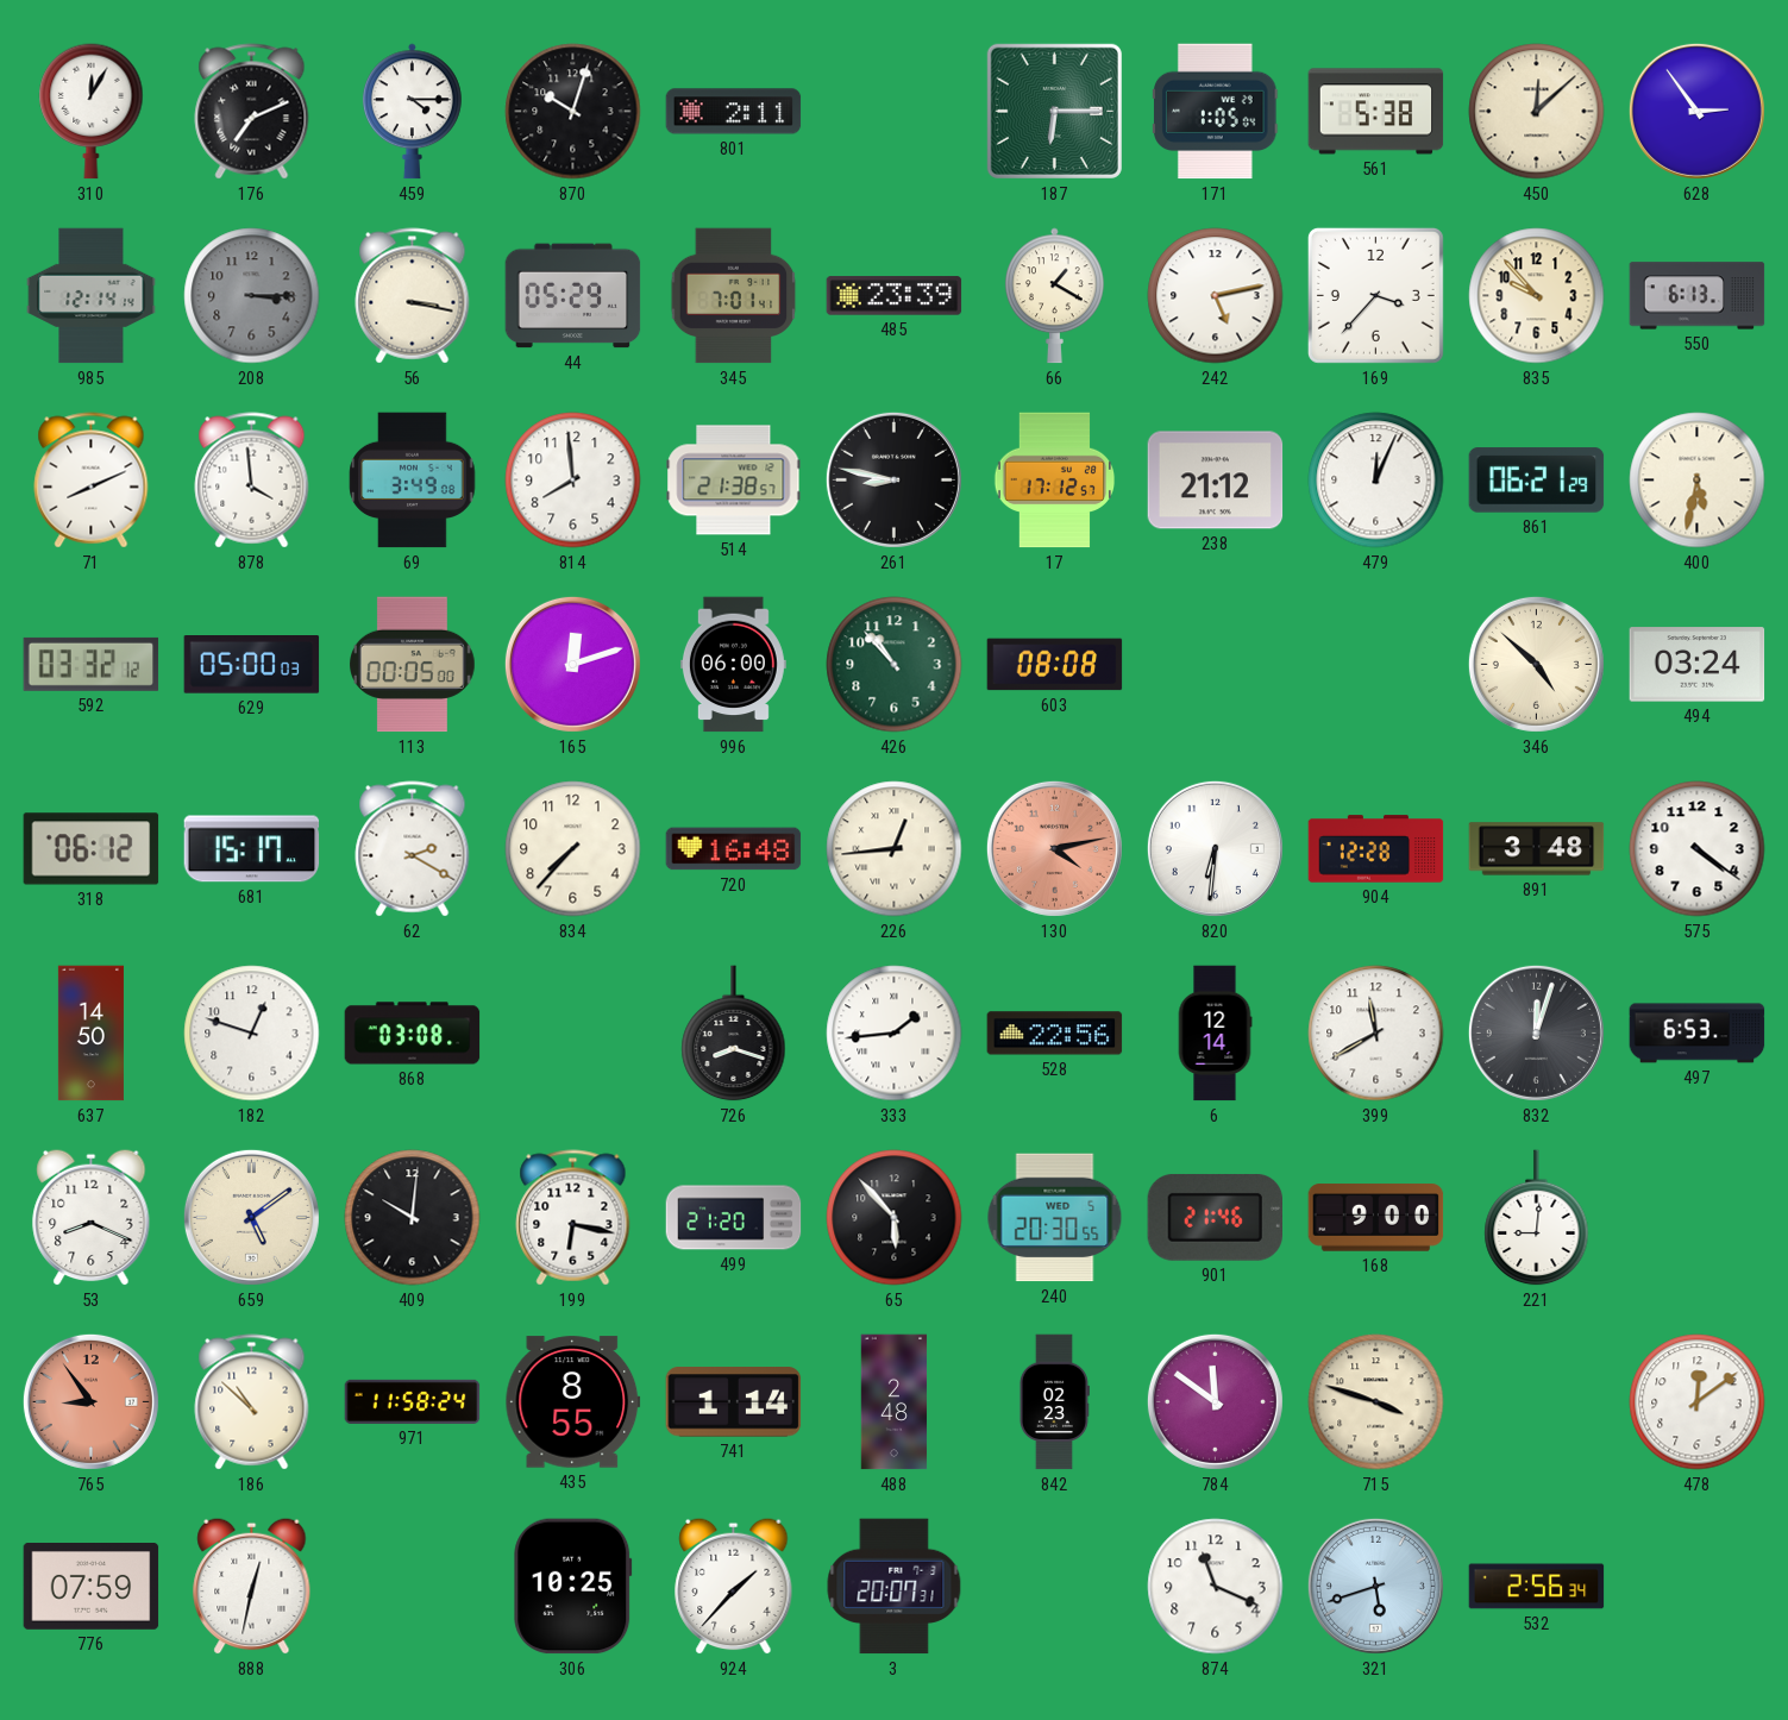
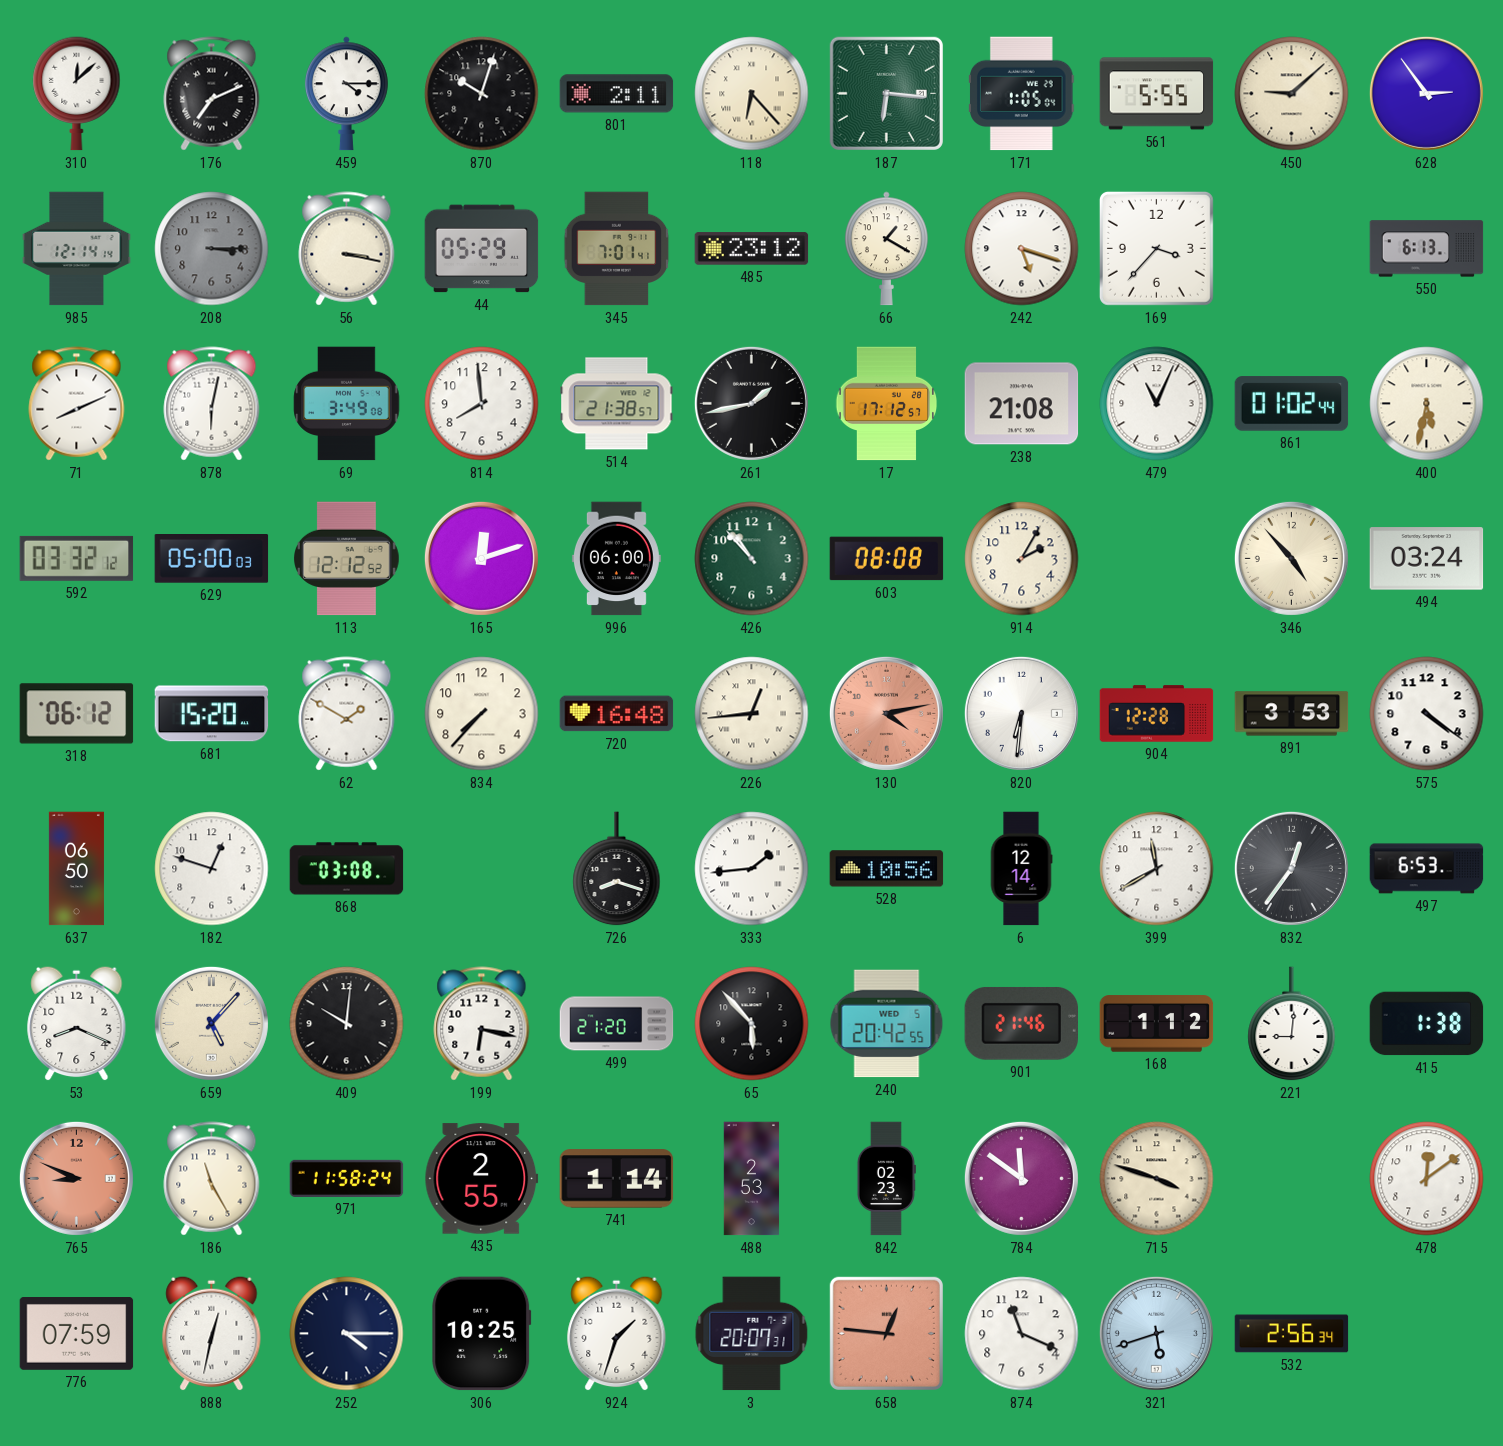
310: 12:05 -> 12:08
118: none -> 6:23
187: 6:15 -> 6:16
561: 5:38 -> 5:55
450: 12:08 -> 9:08
485: 23:39 -> 23:12
242: 5:13 -> 5:18
835: 9:53 -> none
878: 3:59 -> 6:02
261: 8:47 -> 1:43
238: 21:12 -> 21:08
479: 12:04 -> 11:04
861: 06:21 -> 01:02
113: 00:05 -> 12:12
914: none -> 2:05
346: 4:52 -> 4:53
681: 15:17 -> 15:20
62: 2:20 -> 1:50
891: 3:48 -> 3:53
637: 14:50 -> 06:50
528: 22:56 -> 10:56
832: 12:03 -> 12:36
659: 5:09 -> 5:07
240: 20:30 -> 20:42
168: 9:00 -> 1:12
415: none -> 1:38
765: 8:54 -> 8:49
186: 10:52 -> 11:25
435: 8:55 -> 2:55
488: 2:48 -> 2:53
252: none -> 4:15
924: 1:37 -> 1:33
658: none -> 12:46
